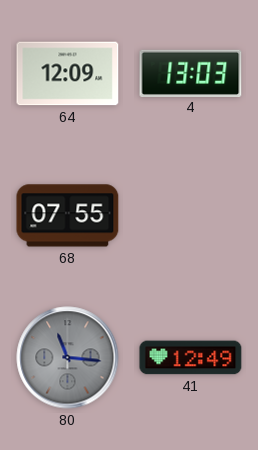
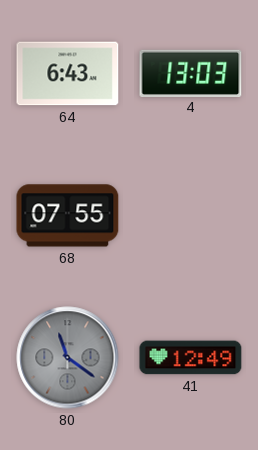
64: 12:09 -> 6:43
80: 11:16 -> 11:21
